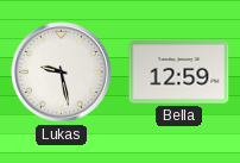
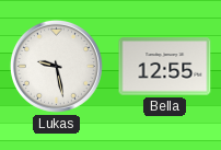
Bella: 12:59 -> 12:55
